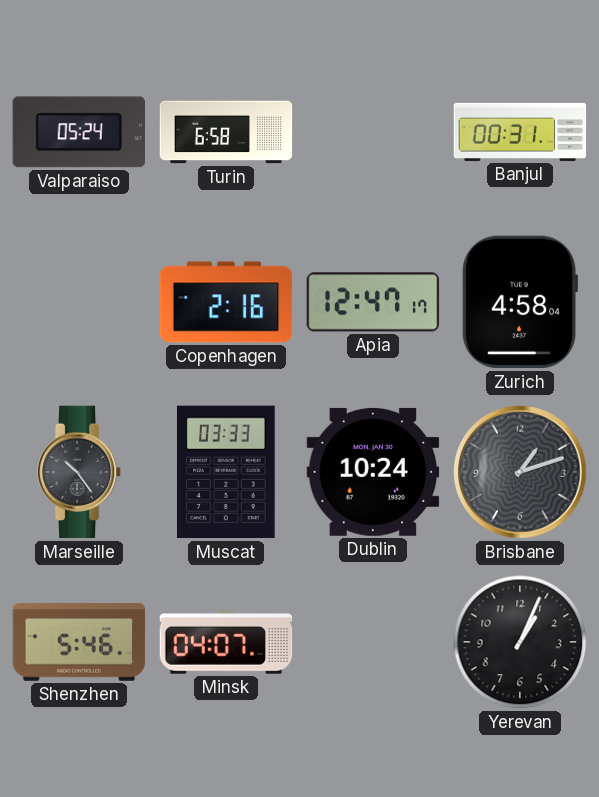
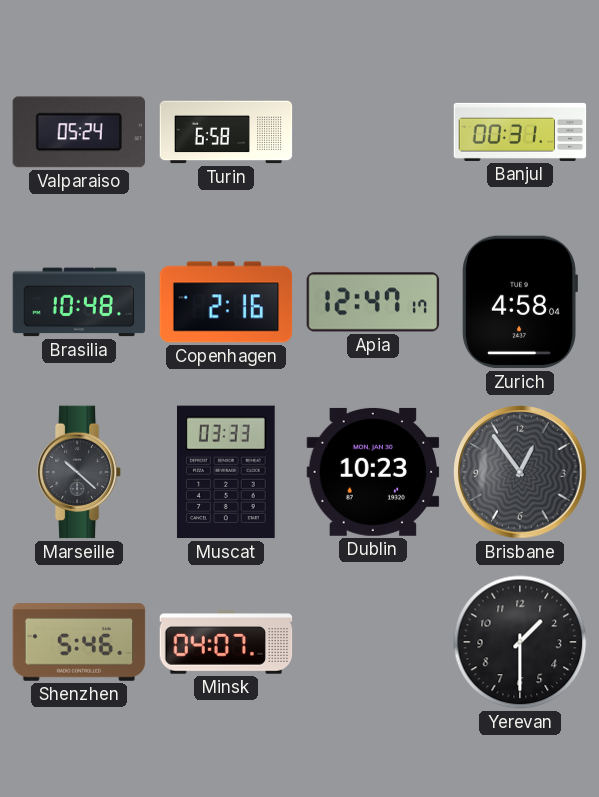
Brasilia: none -> 10:48
Marseille: 10:24 -> 10:22
Dublin: 10:24 -> 10:23
Brisbane: 1:12 -> 12:54
Yerevan: 1:04 -> 1:30
